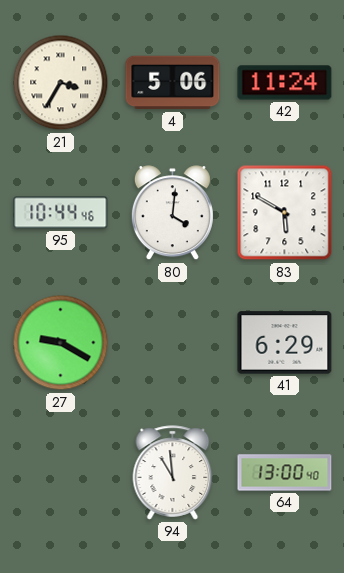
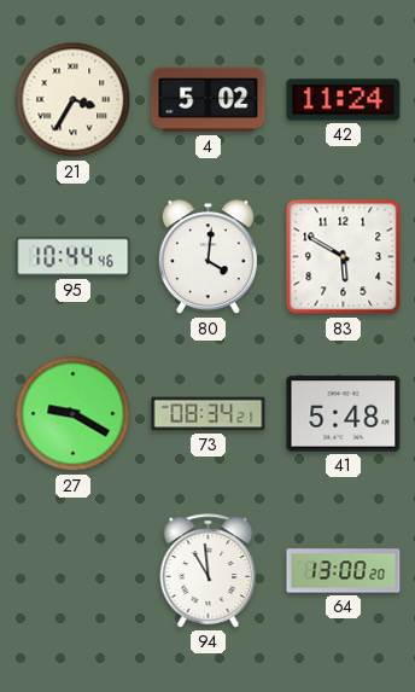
4: 5:06 -> 5:02
73: none -> 08:34
41: 6:29 -> 5:48
64: 13:00:40 -> 13:00:20
